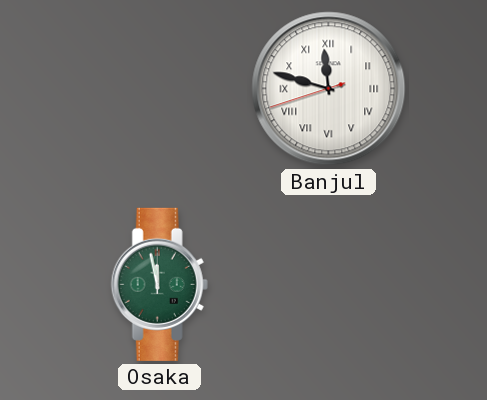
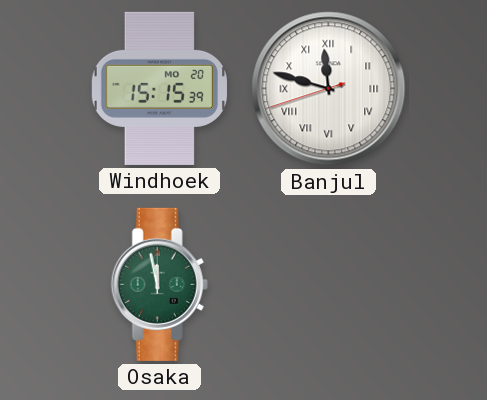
Windhoek: none -> 15:15
